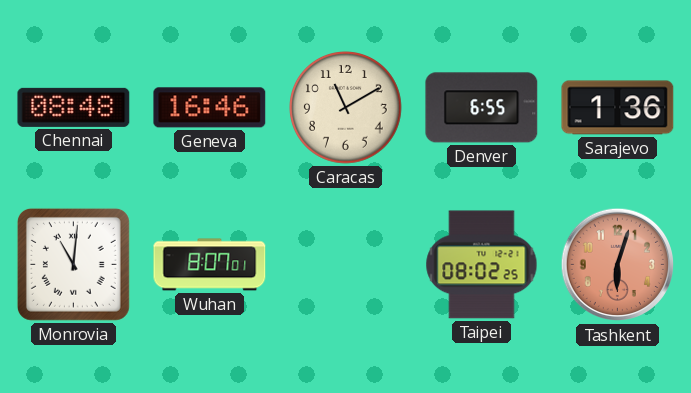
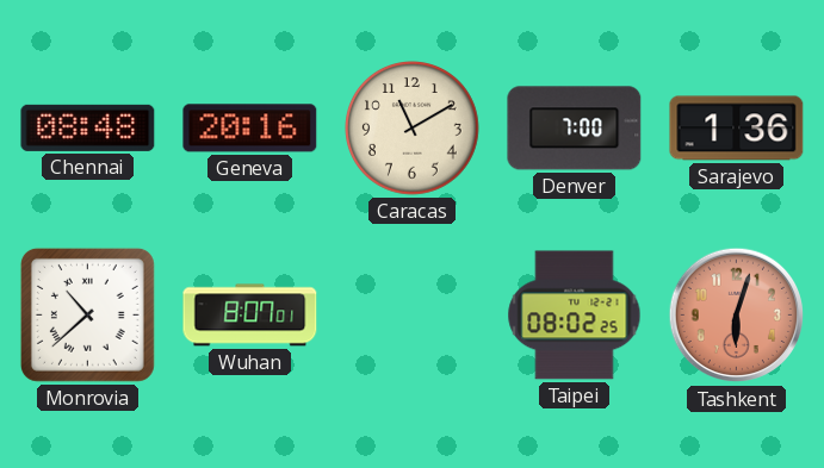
Geneva: 16:46 -> 20:16
Denver: 6:55 -> 7:00
Monrovia: 11:01 -> 10:38
